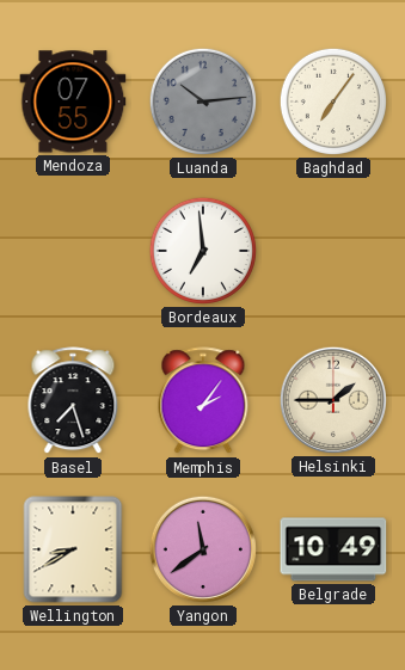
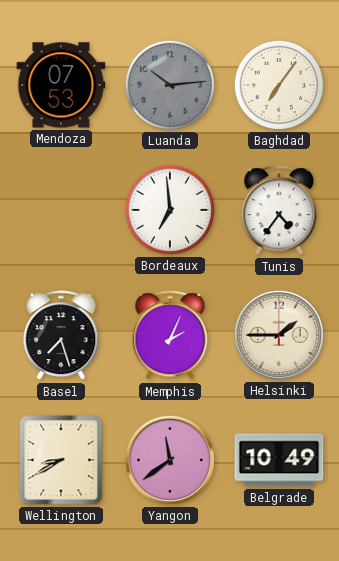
Mendoza: 07:55 -> 07:53
Tunis: none -> 4:36
Memphis: 2:06 -> 2:04
